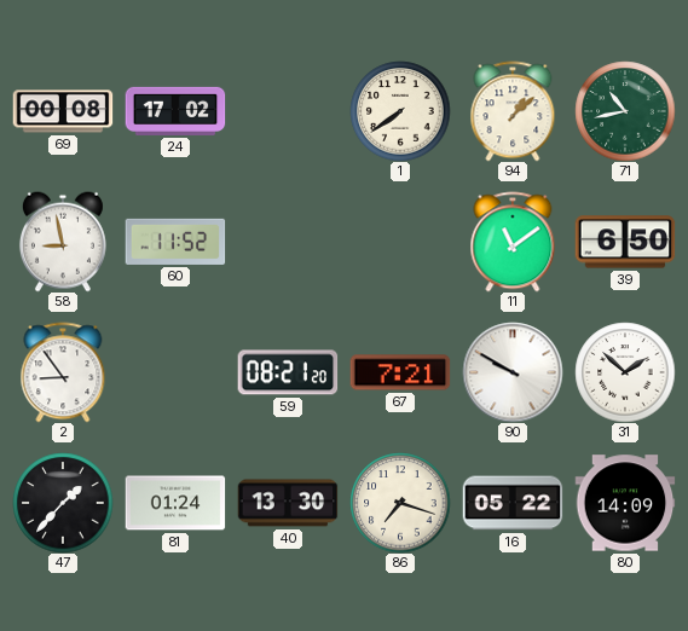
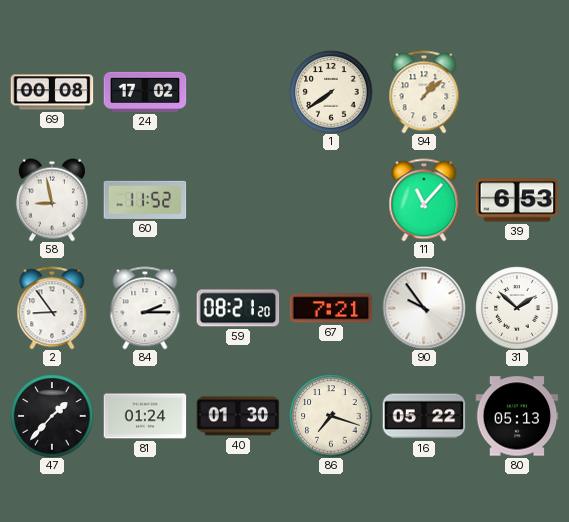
71: 10:43 -> none
11: 11:09 -> 11:07
39: 6:50 -> 6:53
84: none -> 2:15
90: 9:50 -> 9:54
40: 13:30 -> 01:30
80: 14:09 -> 05:13
